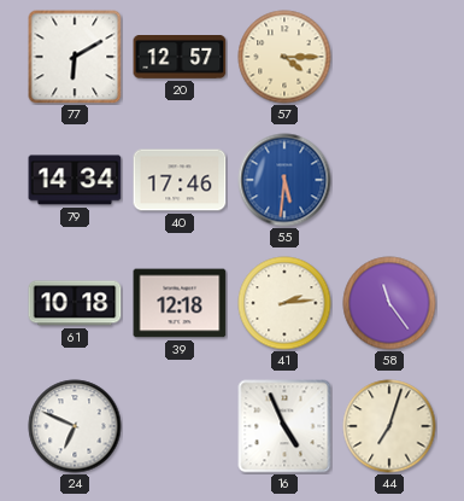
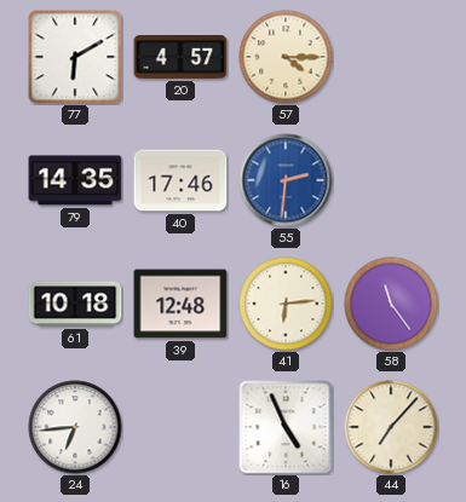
20: 12:57 -> 4:57
79: 14:34 -> 14:35
55: 5:31 -> 2:31
39: 12:18 -> 12:48
41: 2:14 -> 6:14
24: 6:49 -> 6:44
44: 7:03 -> 7:07
